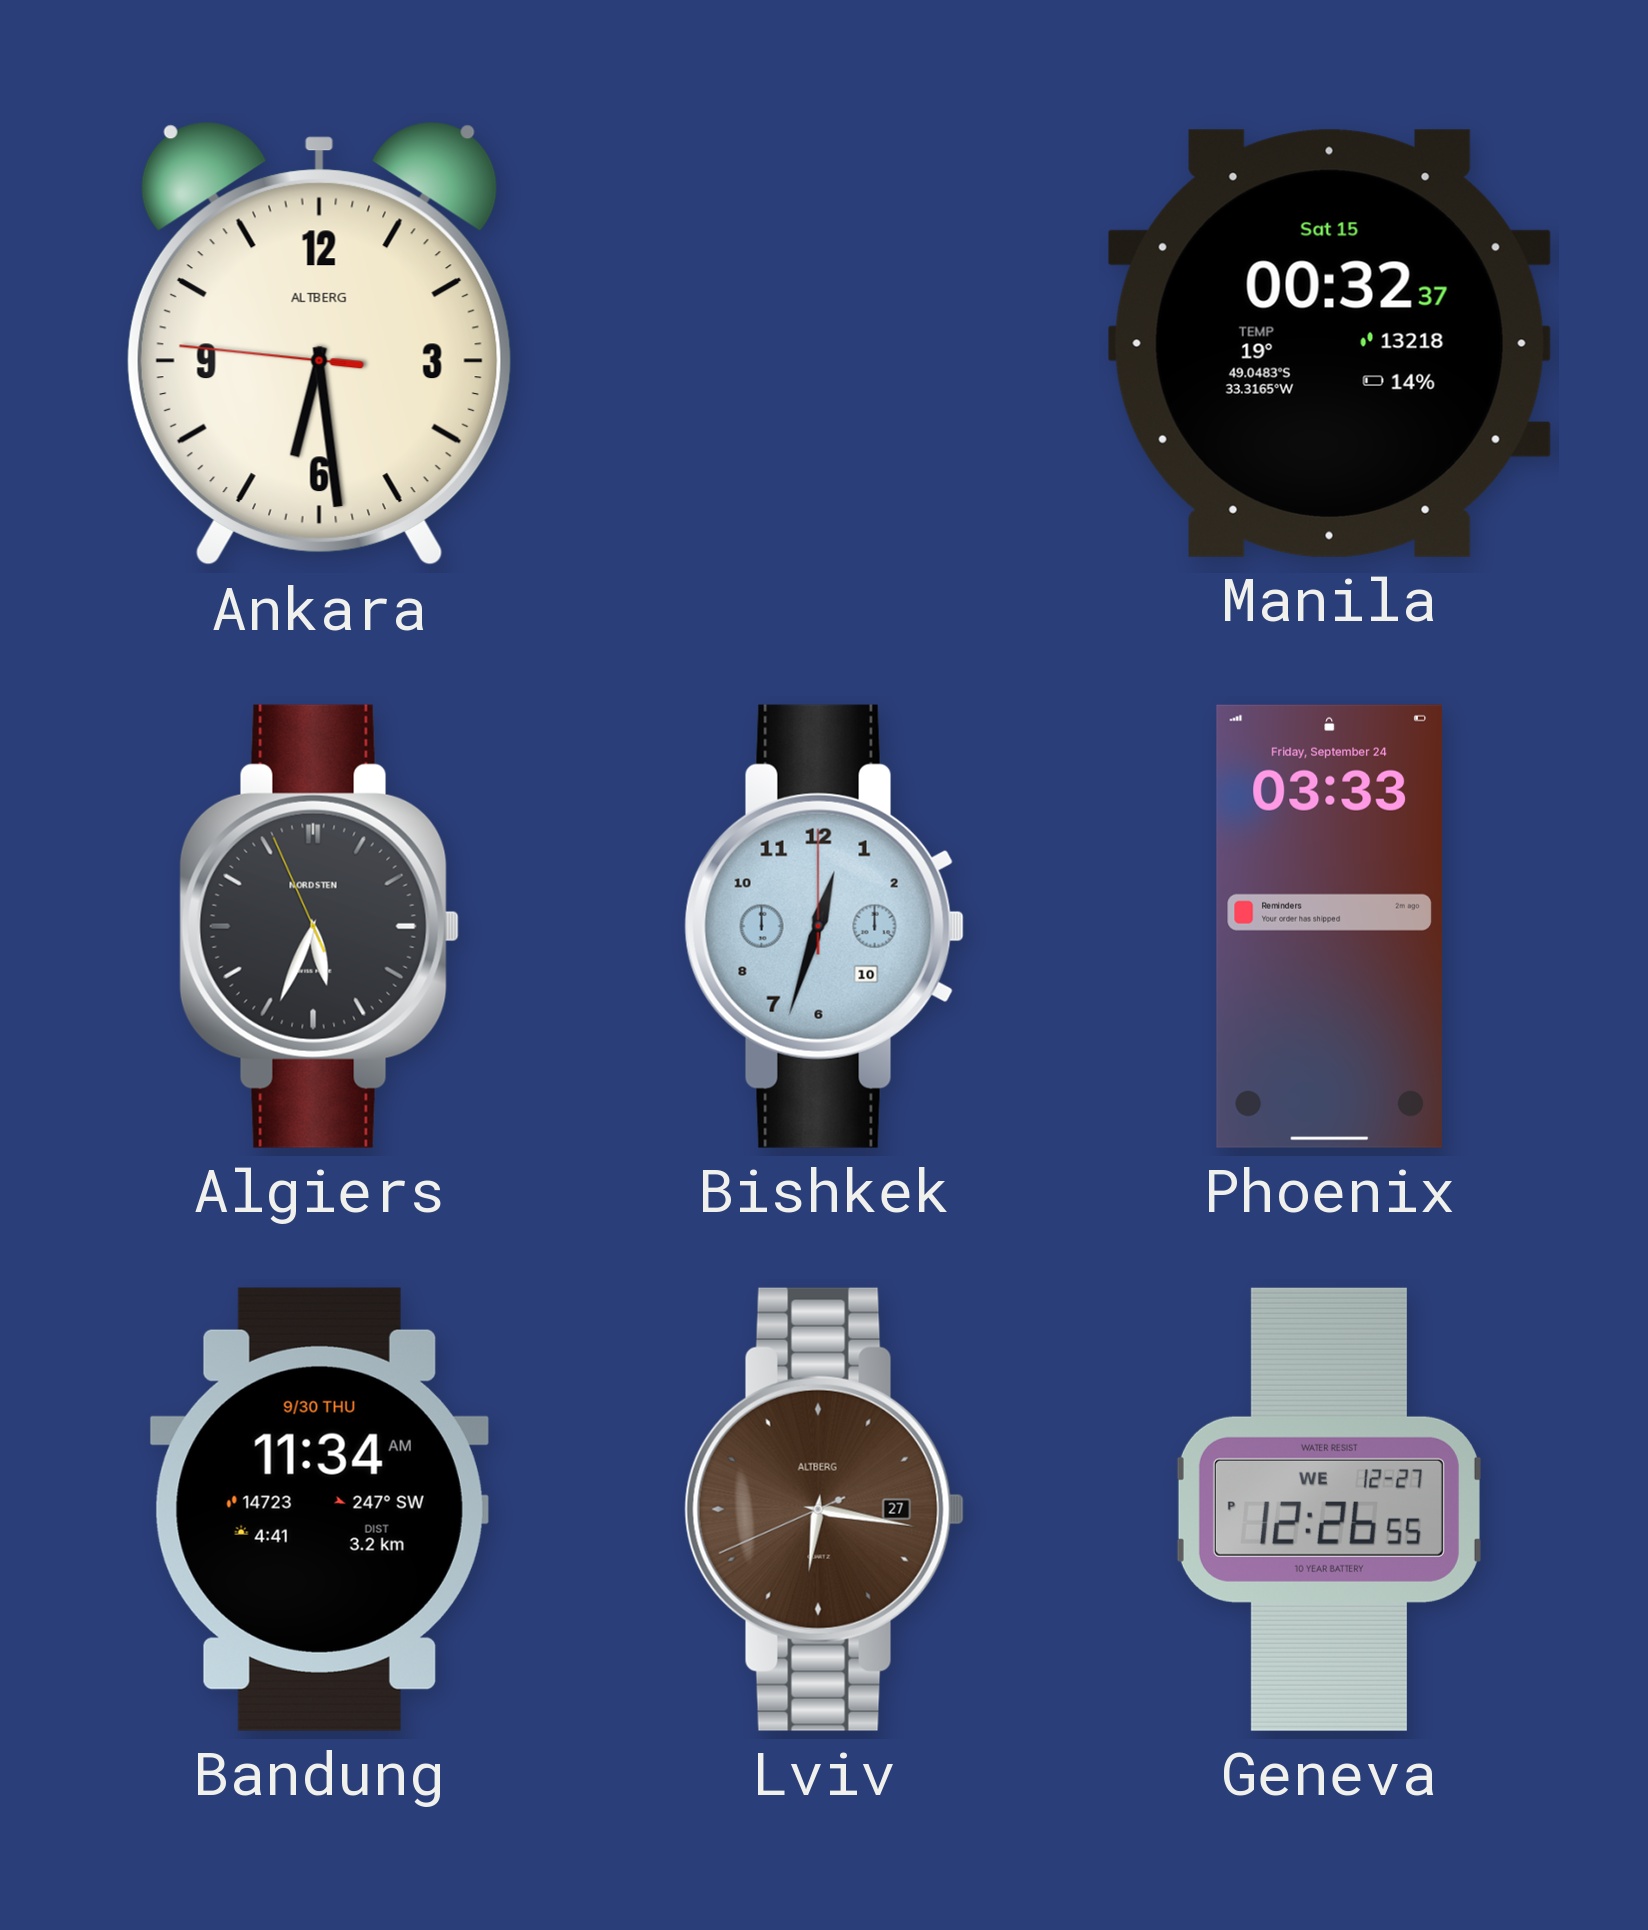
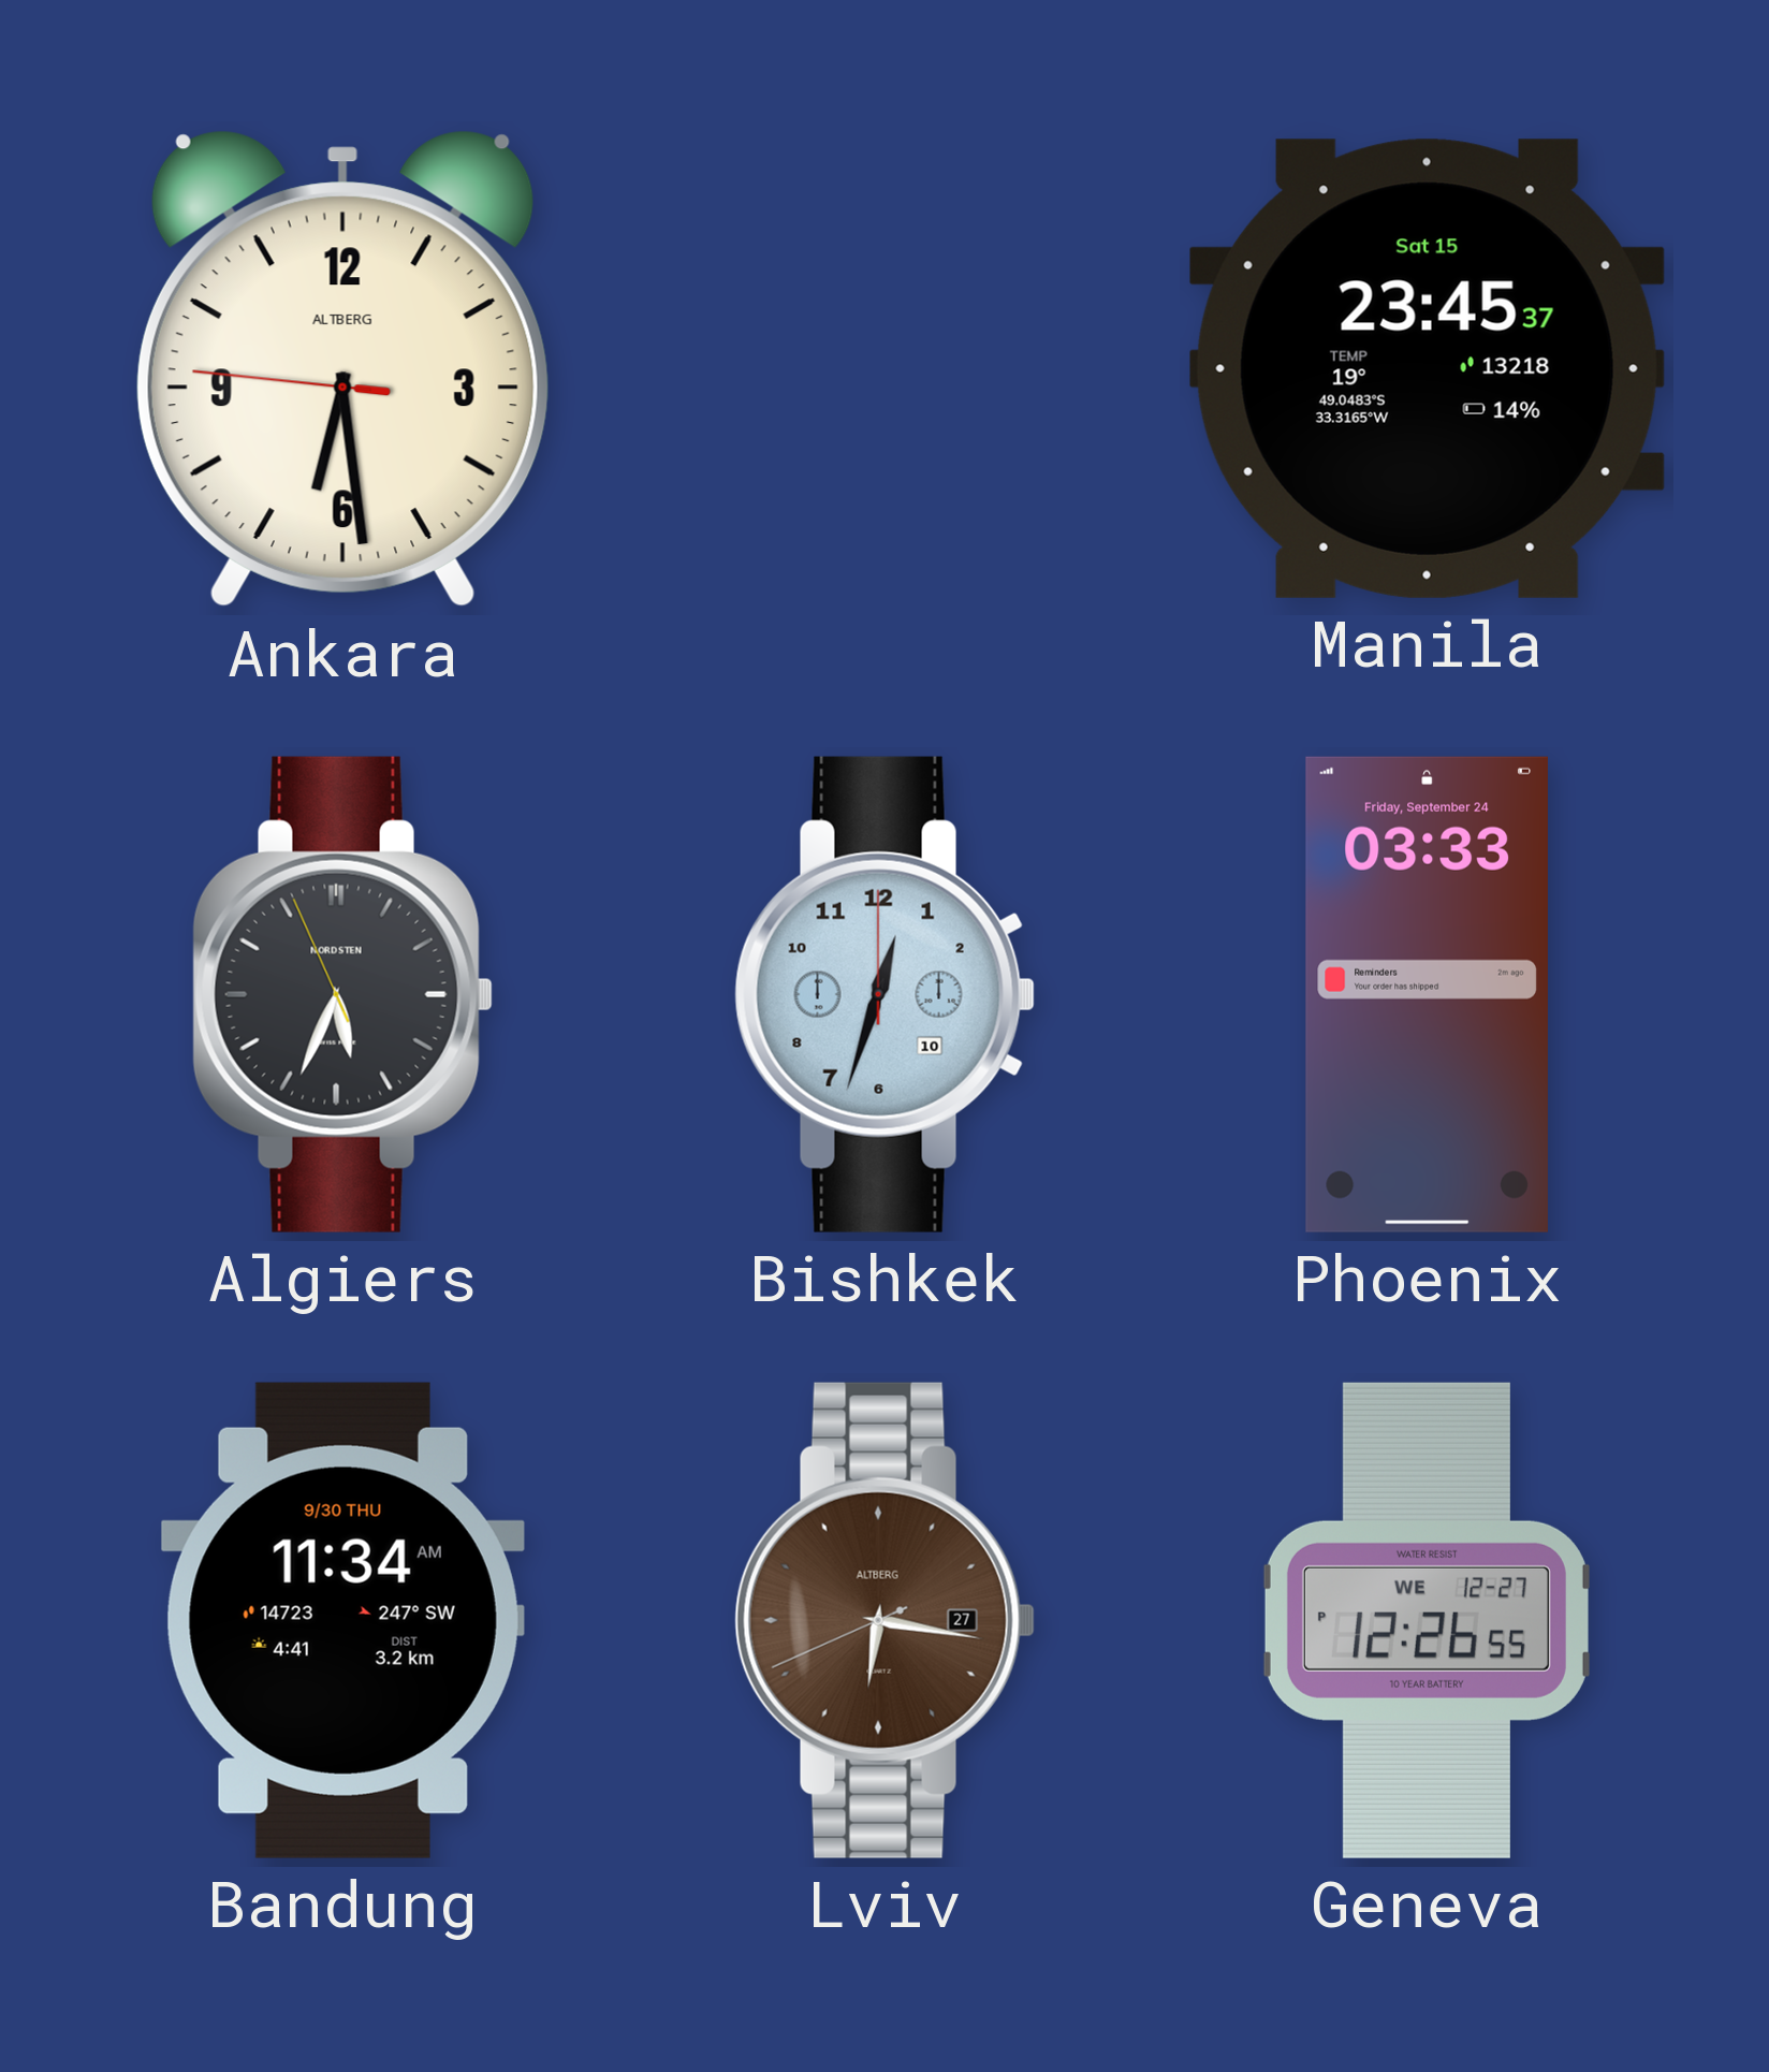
Manila: 00:32 -> 23:45
